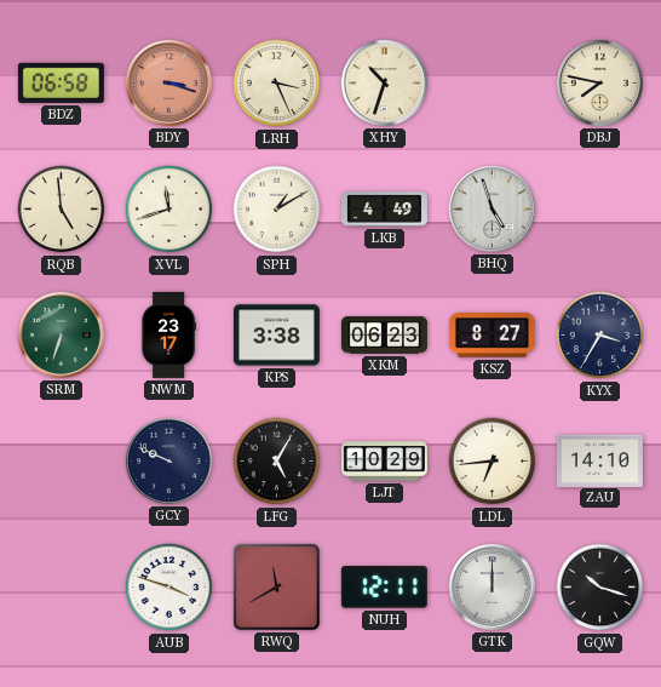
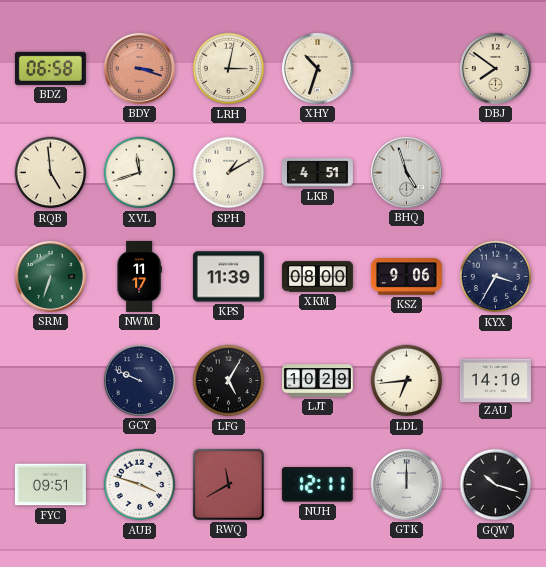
LRH: 3:26 -> 3:02
DBJ: 7:47 -> 7:51
LKB: 4:49 -> 4:51
NWM: 23:17 -> 11:17
KPS: 3:38 -> 11:39
XKM: 06:23 -> 08:00
KSZ: 8:27 -> 9:06
FYC: none -> 09:51
